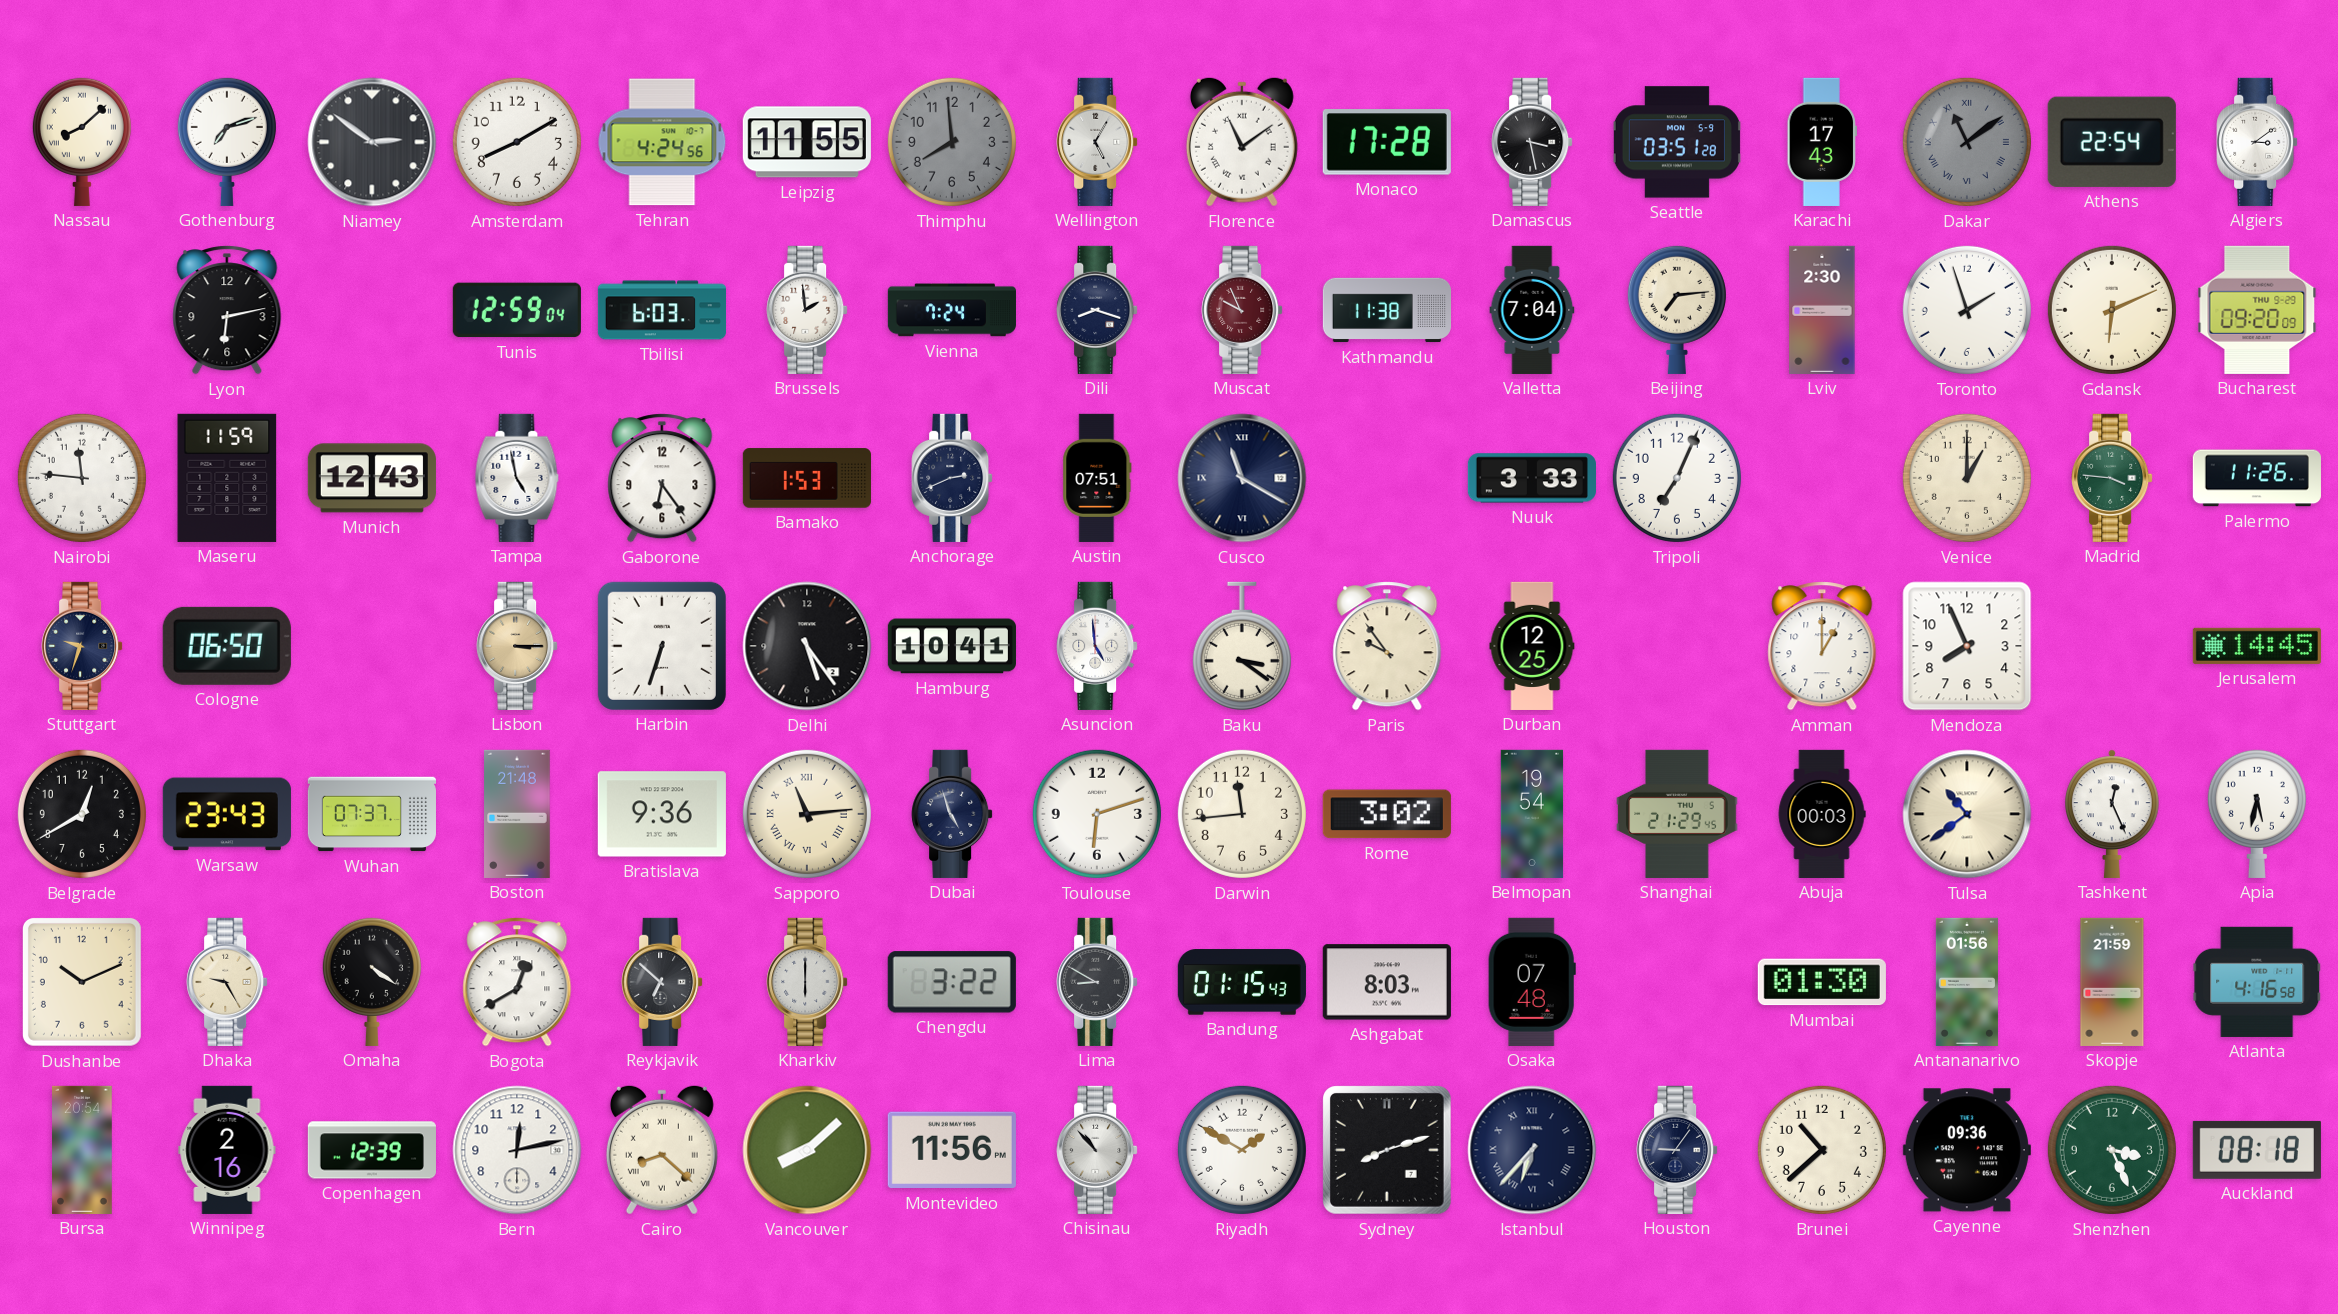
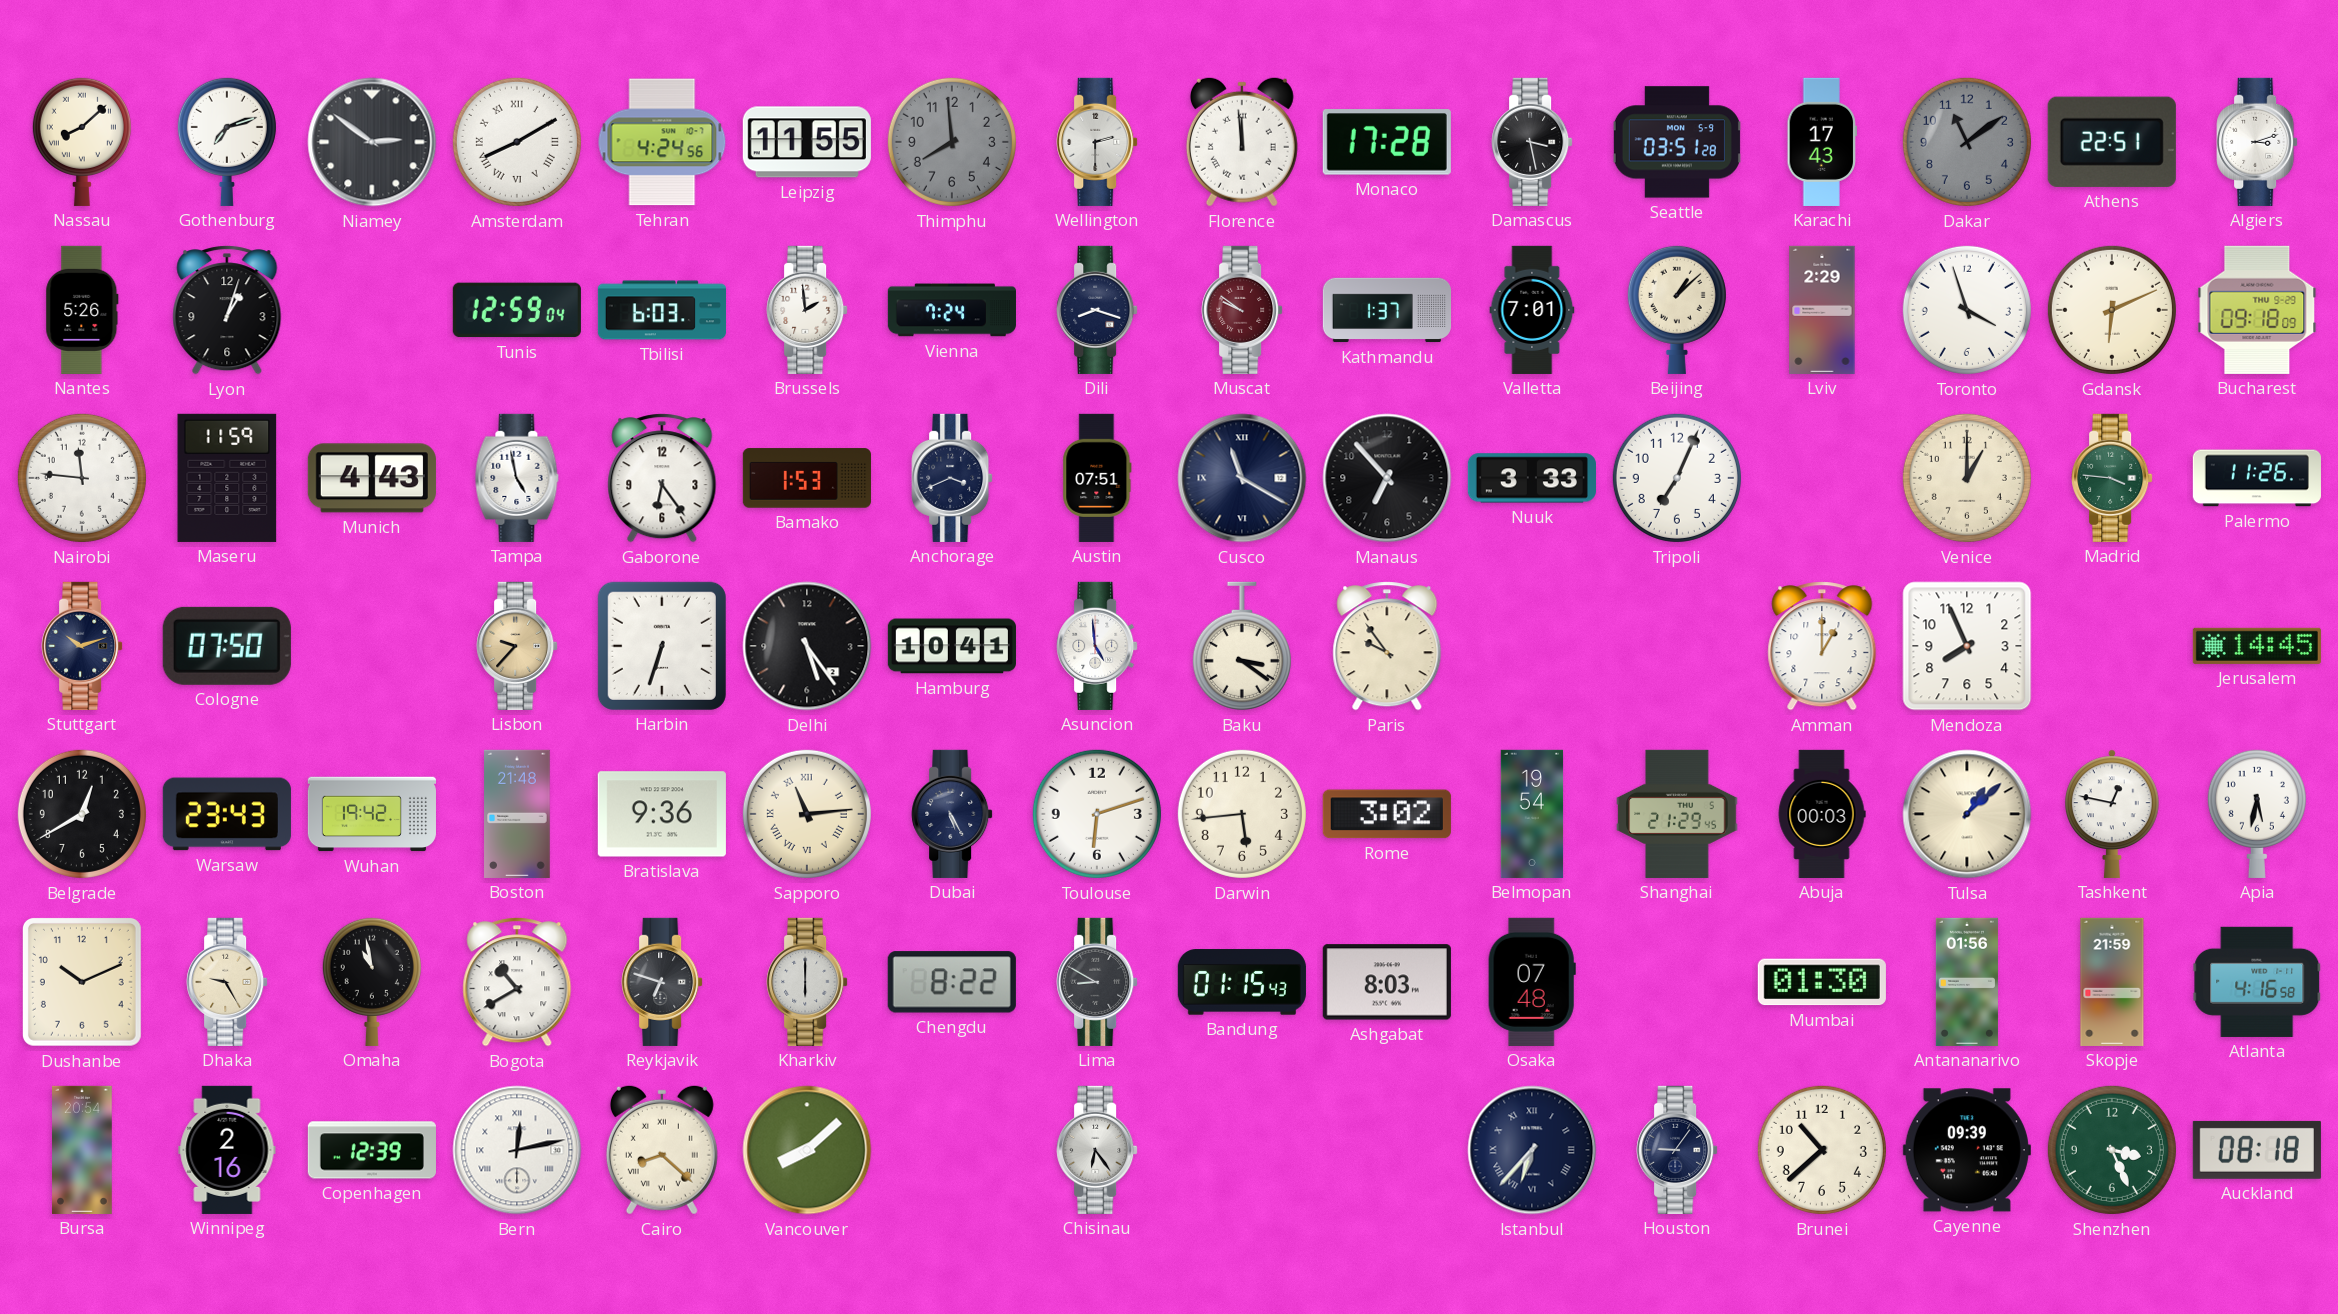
Amsterdam numerals: Arabic -> Roman
Wellington: 5:05 -> 2:30
Florence: 11:09 -> 11:59
Dakar numerals: Roman -> Arabic
Athens: 22:54 -> 22:51
Algiers: 3:09 -> 3:12
Nantes: none -> 5:26
Lyon: 6:13 -> 1:03
Muscat: 9:56 -> 9:51
Kathmandu: 11:38 -> 1:37
Valletta: 7:04 -> 7:01
Beijing: 7:14 -> 1:08
Lviv: 2:30 -> 2:29
Toronto: 1:57 -> 3:57
Bucharest: 09:20 -> 09:18
Munich: 12:43 -> 4:43
Anchorage: 2:41 -> 3:41
Manaus: none -> 6:53
Stuttgart: 9:33 -> 10:12
Cologne: 06:50 -> 07:50
Lisbon: 3:15 -> 9:37
Durban: 12:25 -> none
Wuhan: 07:37 -> 19:42
Dubai: 4:57 -> 5:25
Darwin: 11:44 -> 5:44
Tulsa: 10:39 -> 1:08
Tashkent: 12:26 -> 12:47
Omaha: 4:21 -> 10:58
Bogota: 12:40 -> 10:40
Reykjavik: 6:52 -> 6:48
Chengdu: 3:22 -> 8:22
Bern numerals: Arabic -> Roman
Montevideo: 11:56 -> none
Chisinau: 10:53 -> 6:24
Riyadh: 1:50 -> none
Sydney: 8:12 -> none
Cayenne: 09:36 -> 09:39
